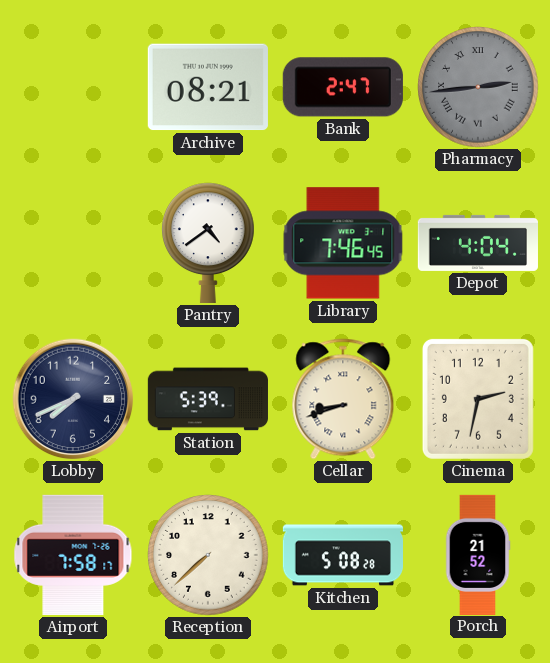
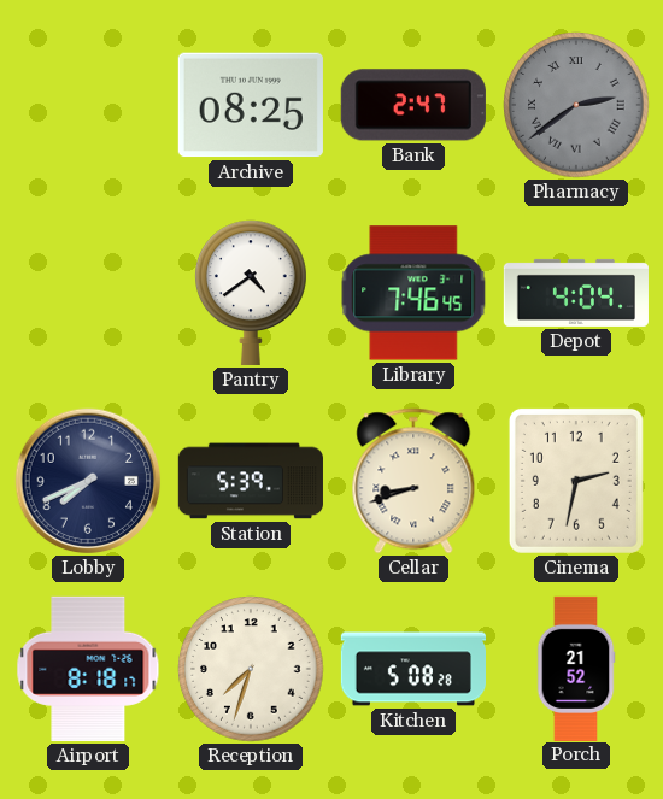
Archive: 08:21 -> 08:25
Pharmacy: 2:44 -> 2:39
Airport: 7:58 -> 8:18
Reception: 7:38 -> 7:33
